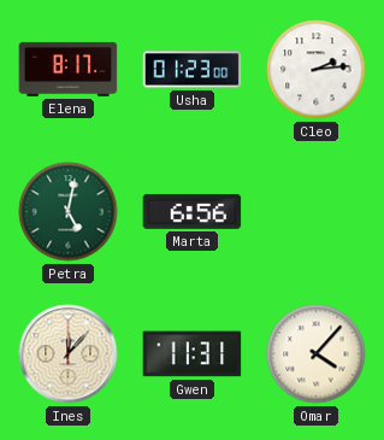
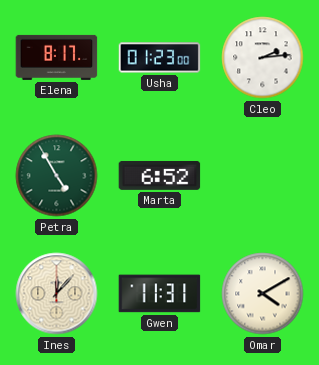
Petra: 5:02 -> 4:55
Marta: 6:56 -> 6:52
Omar: 4:07 -> 4:10
